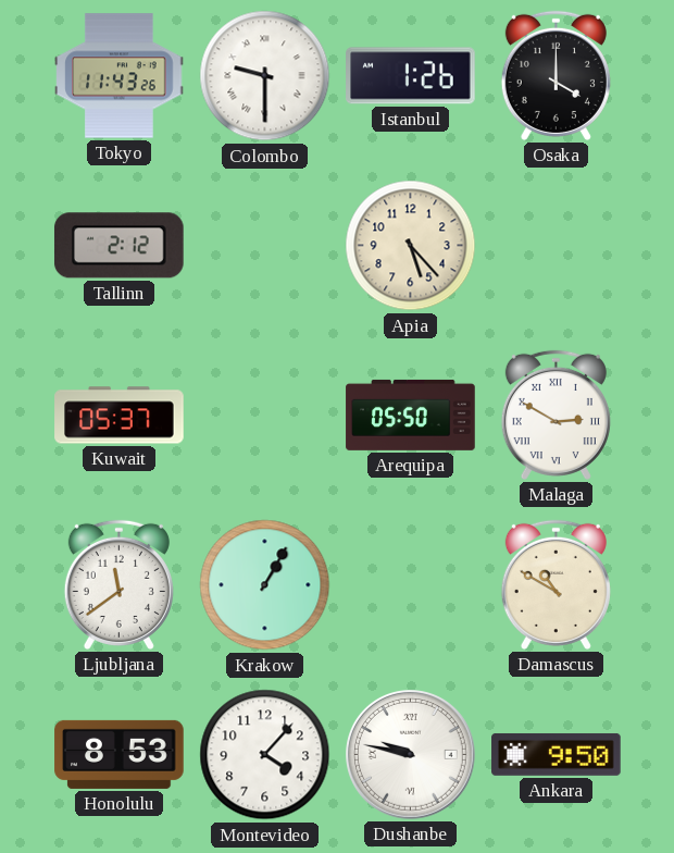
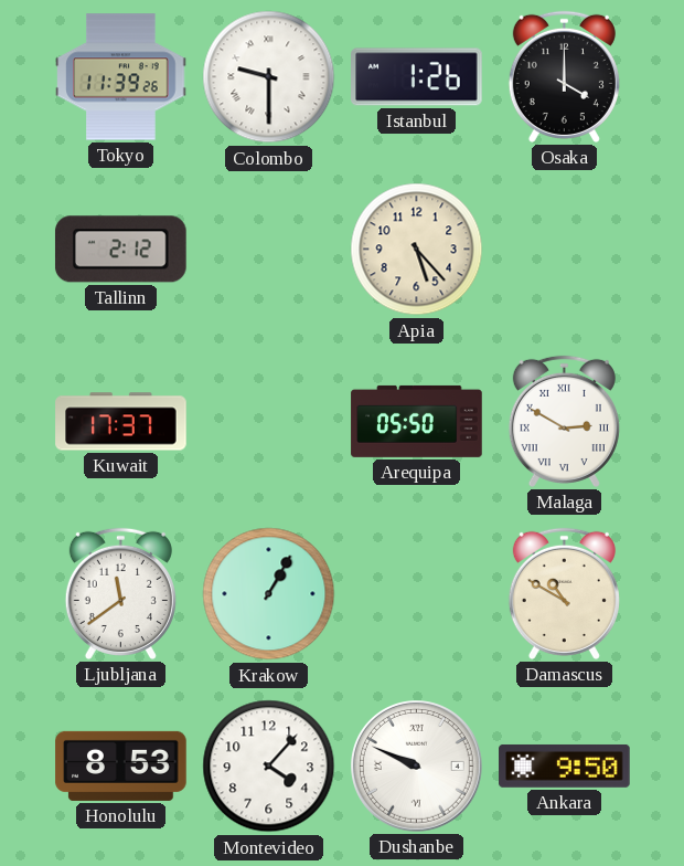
Tokyo: 11:43 -> 11:39
Kuwait: 05:37 -> 17:37
Dushanbe: 9:47 -> 9:49
